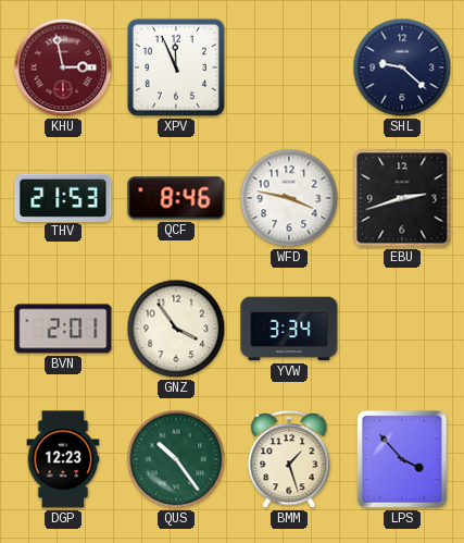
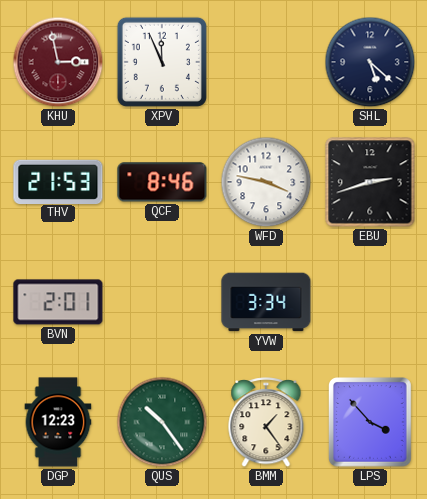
SHL: 9:22 -> 5:22
GNZ: 3:54 -> none
BMM: 1:27 -> 1:24
